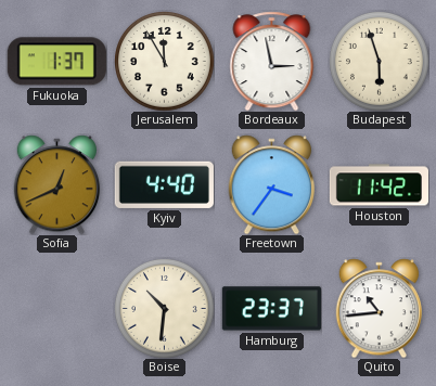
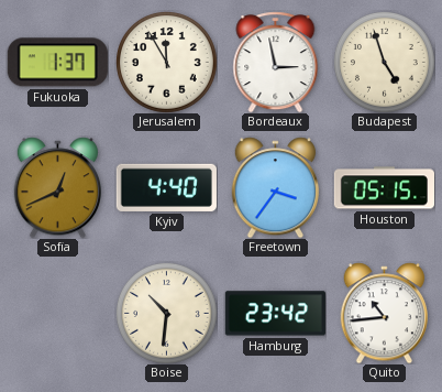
Budapest: 5:57 -> 4:57
Houston: 11:42 -> 05:15
Hamburg: 23:37 -> 23:42
